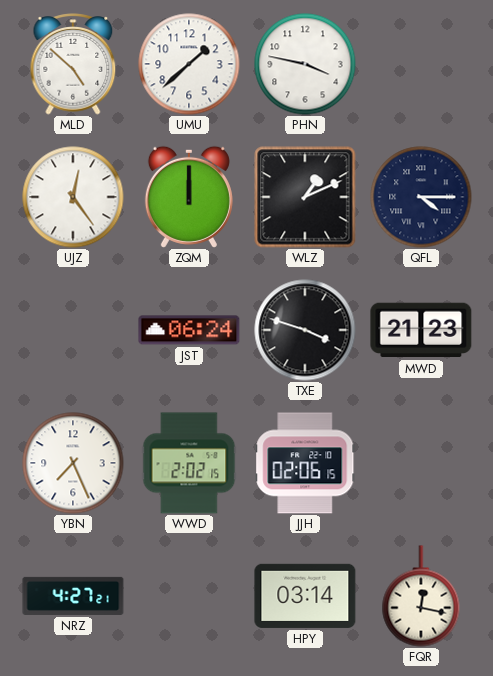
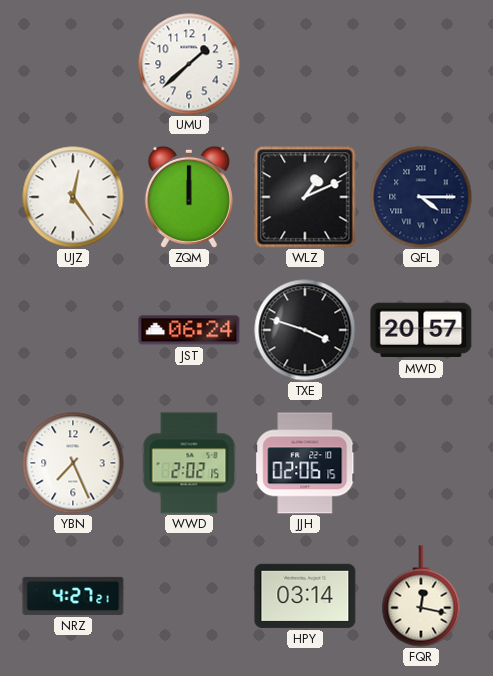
MLD: 4:52 -> none
PHN: 3:47 -> none
MWD: 21:23 -> 20:57
